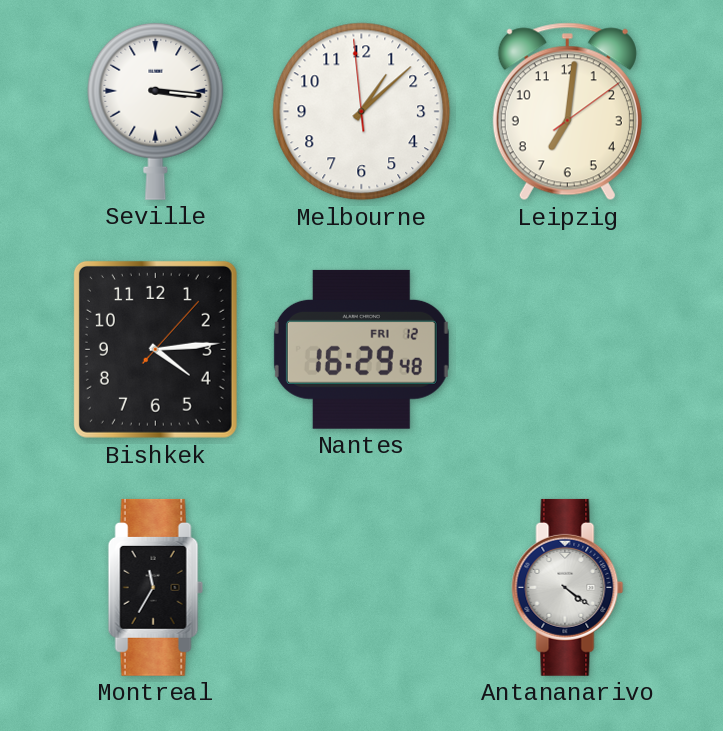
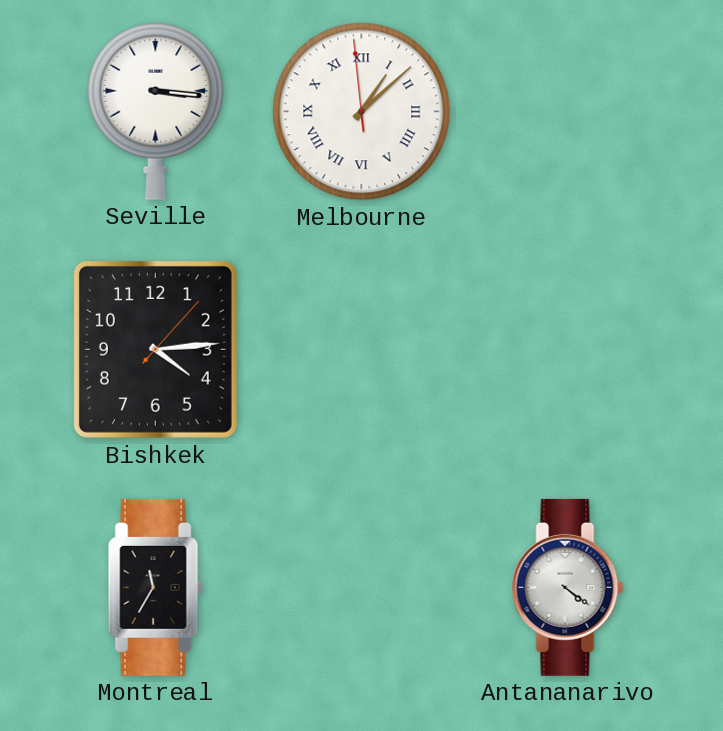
Melbourne numerals: Arabic -> Roman
Leipzig: 7:01 -> none
Nantes: 16:29 -> none
